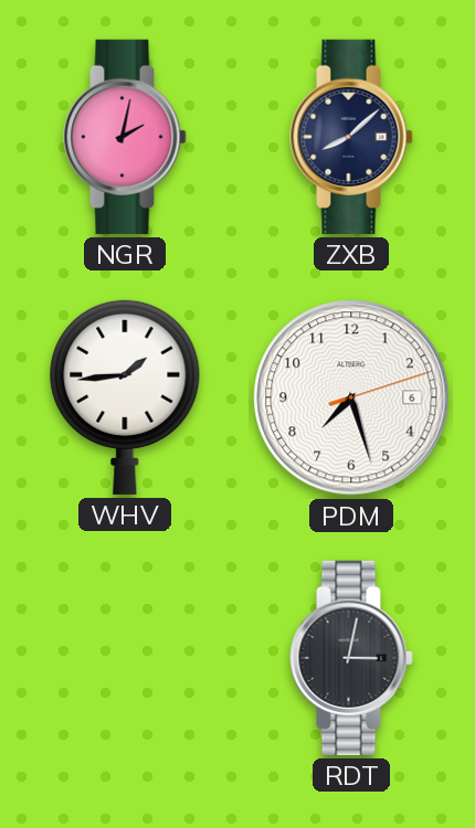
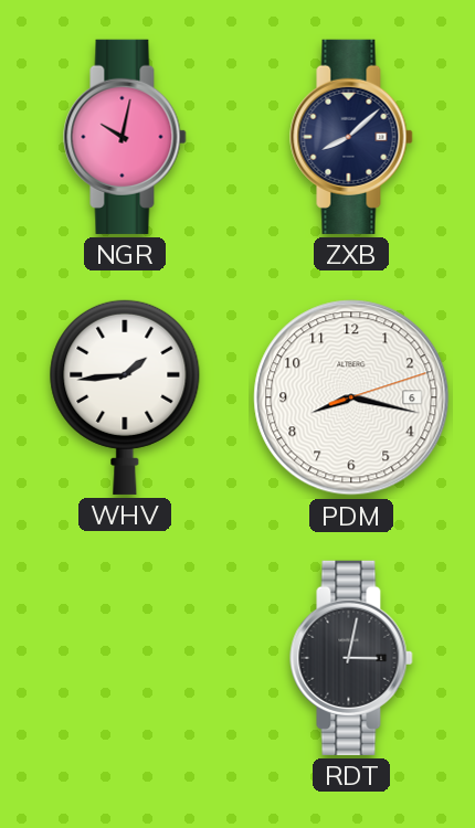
NGR: 2:02 -> 10:02
PDM: 7:27 -> 8:17
